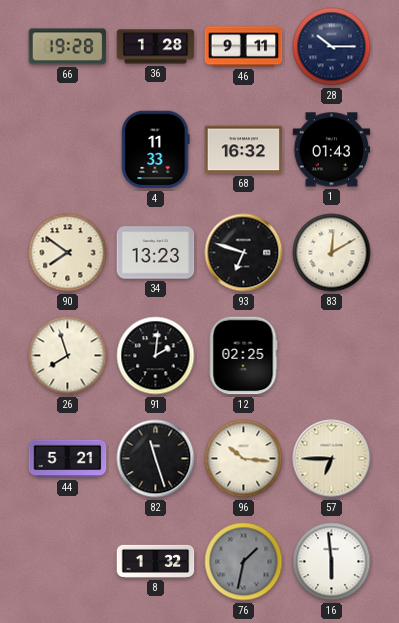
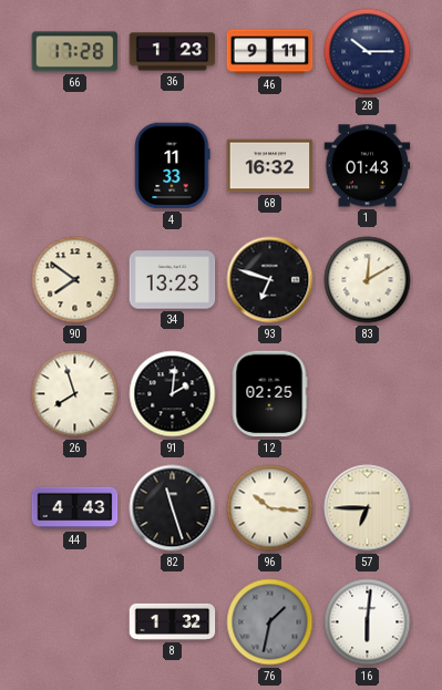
66: 19:28 -> 17:28
36: 1:28 -> 1:23
44: 5:21 -> 4:43
16: 5:59 -> 6:01
